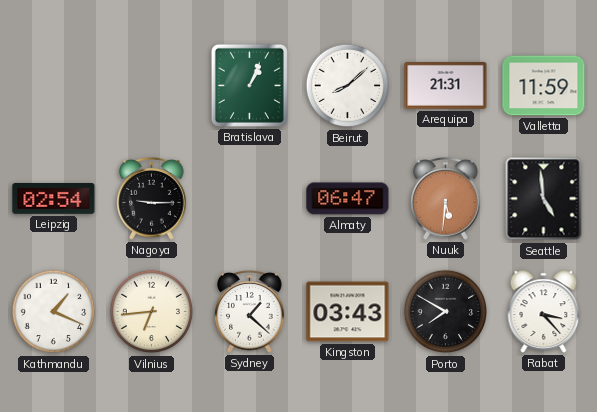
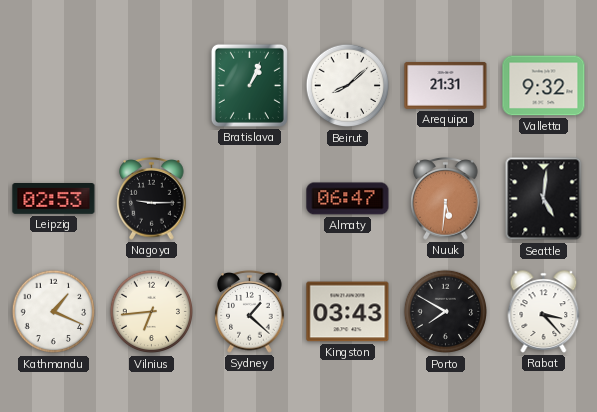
Valletta: 11:59 -> 9:32
Leipzig: 02:54 -> 02:53
Seattle: 4:59 -> 5:01
